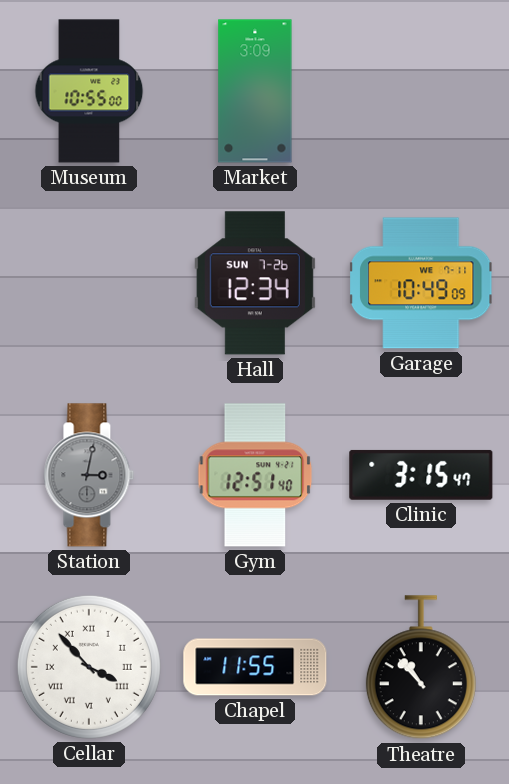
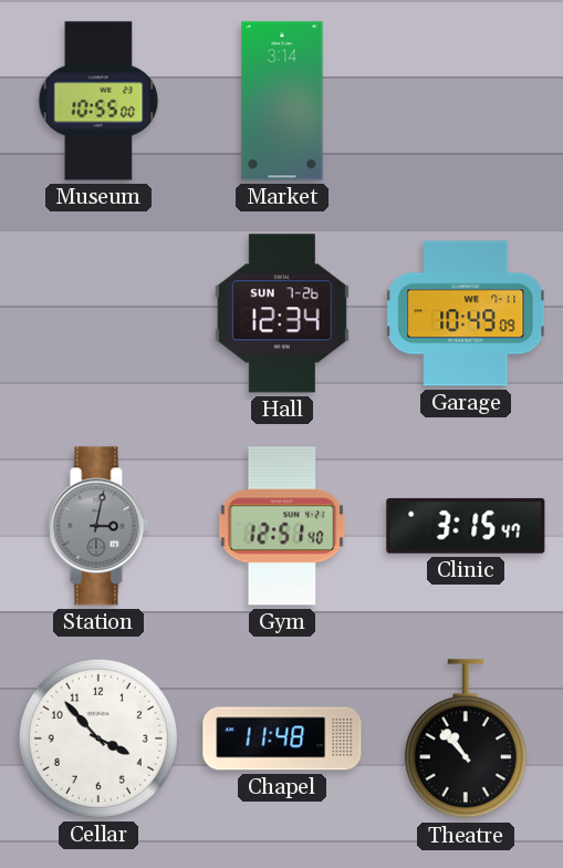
Market: 3:09 -> 3:14
Cellar numerals: Roman -> Arabic
Chapel: 11:55 -> 11:48
